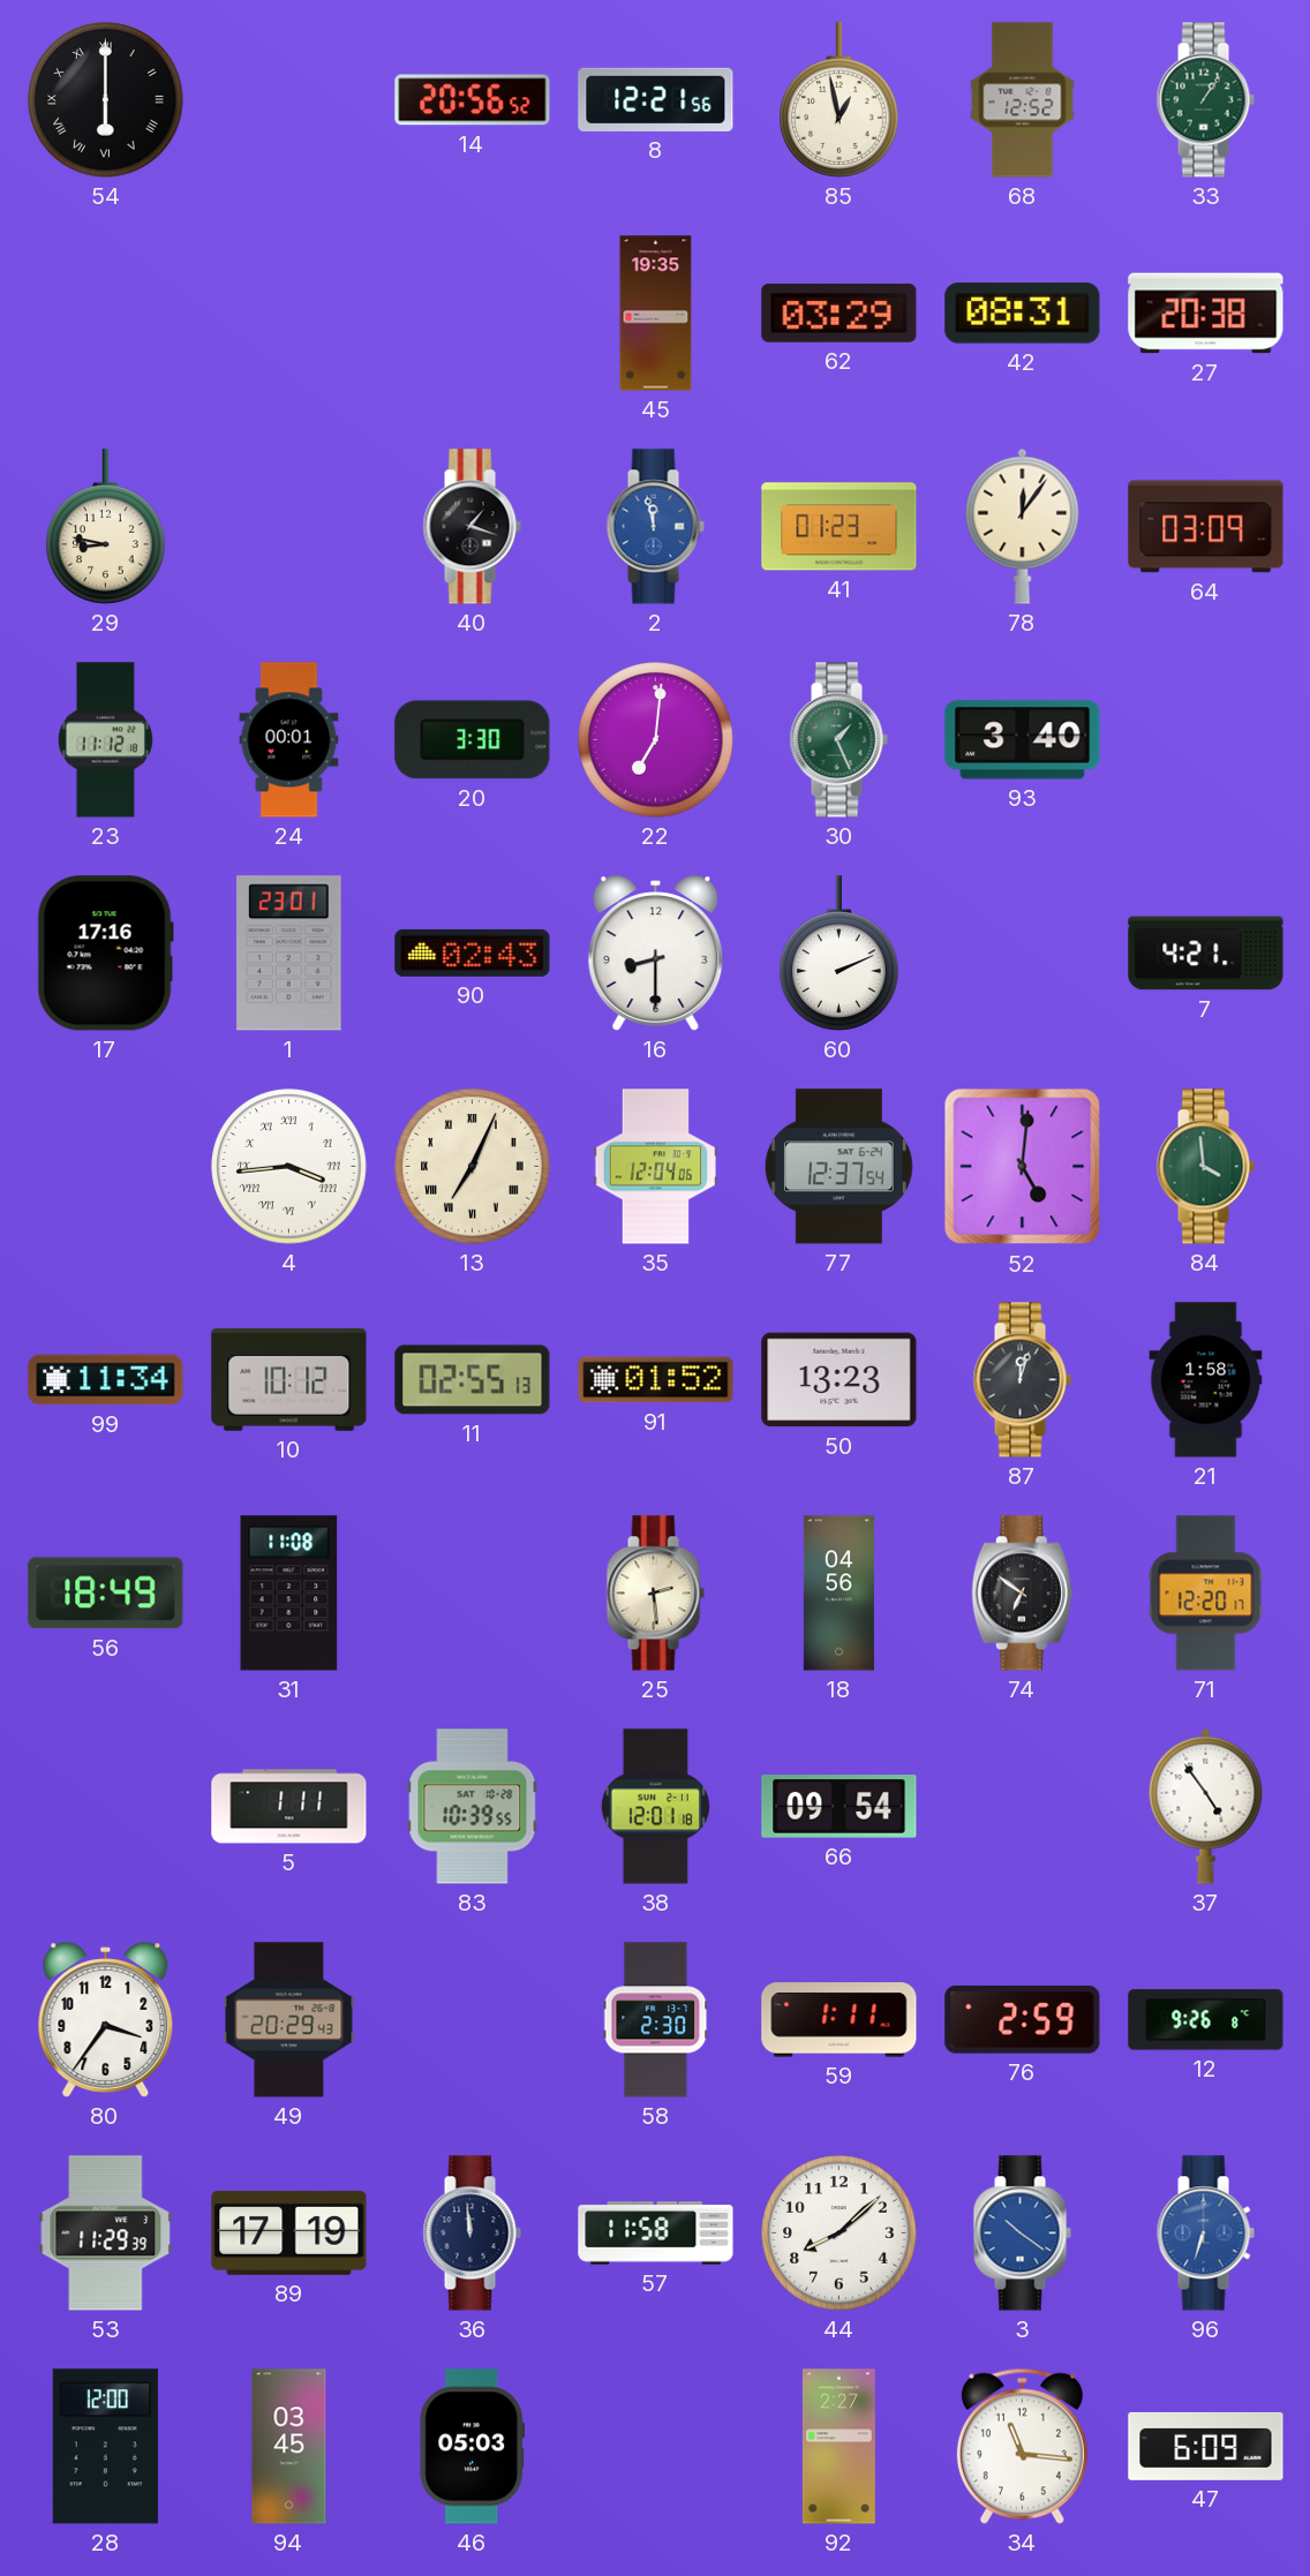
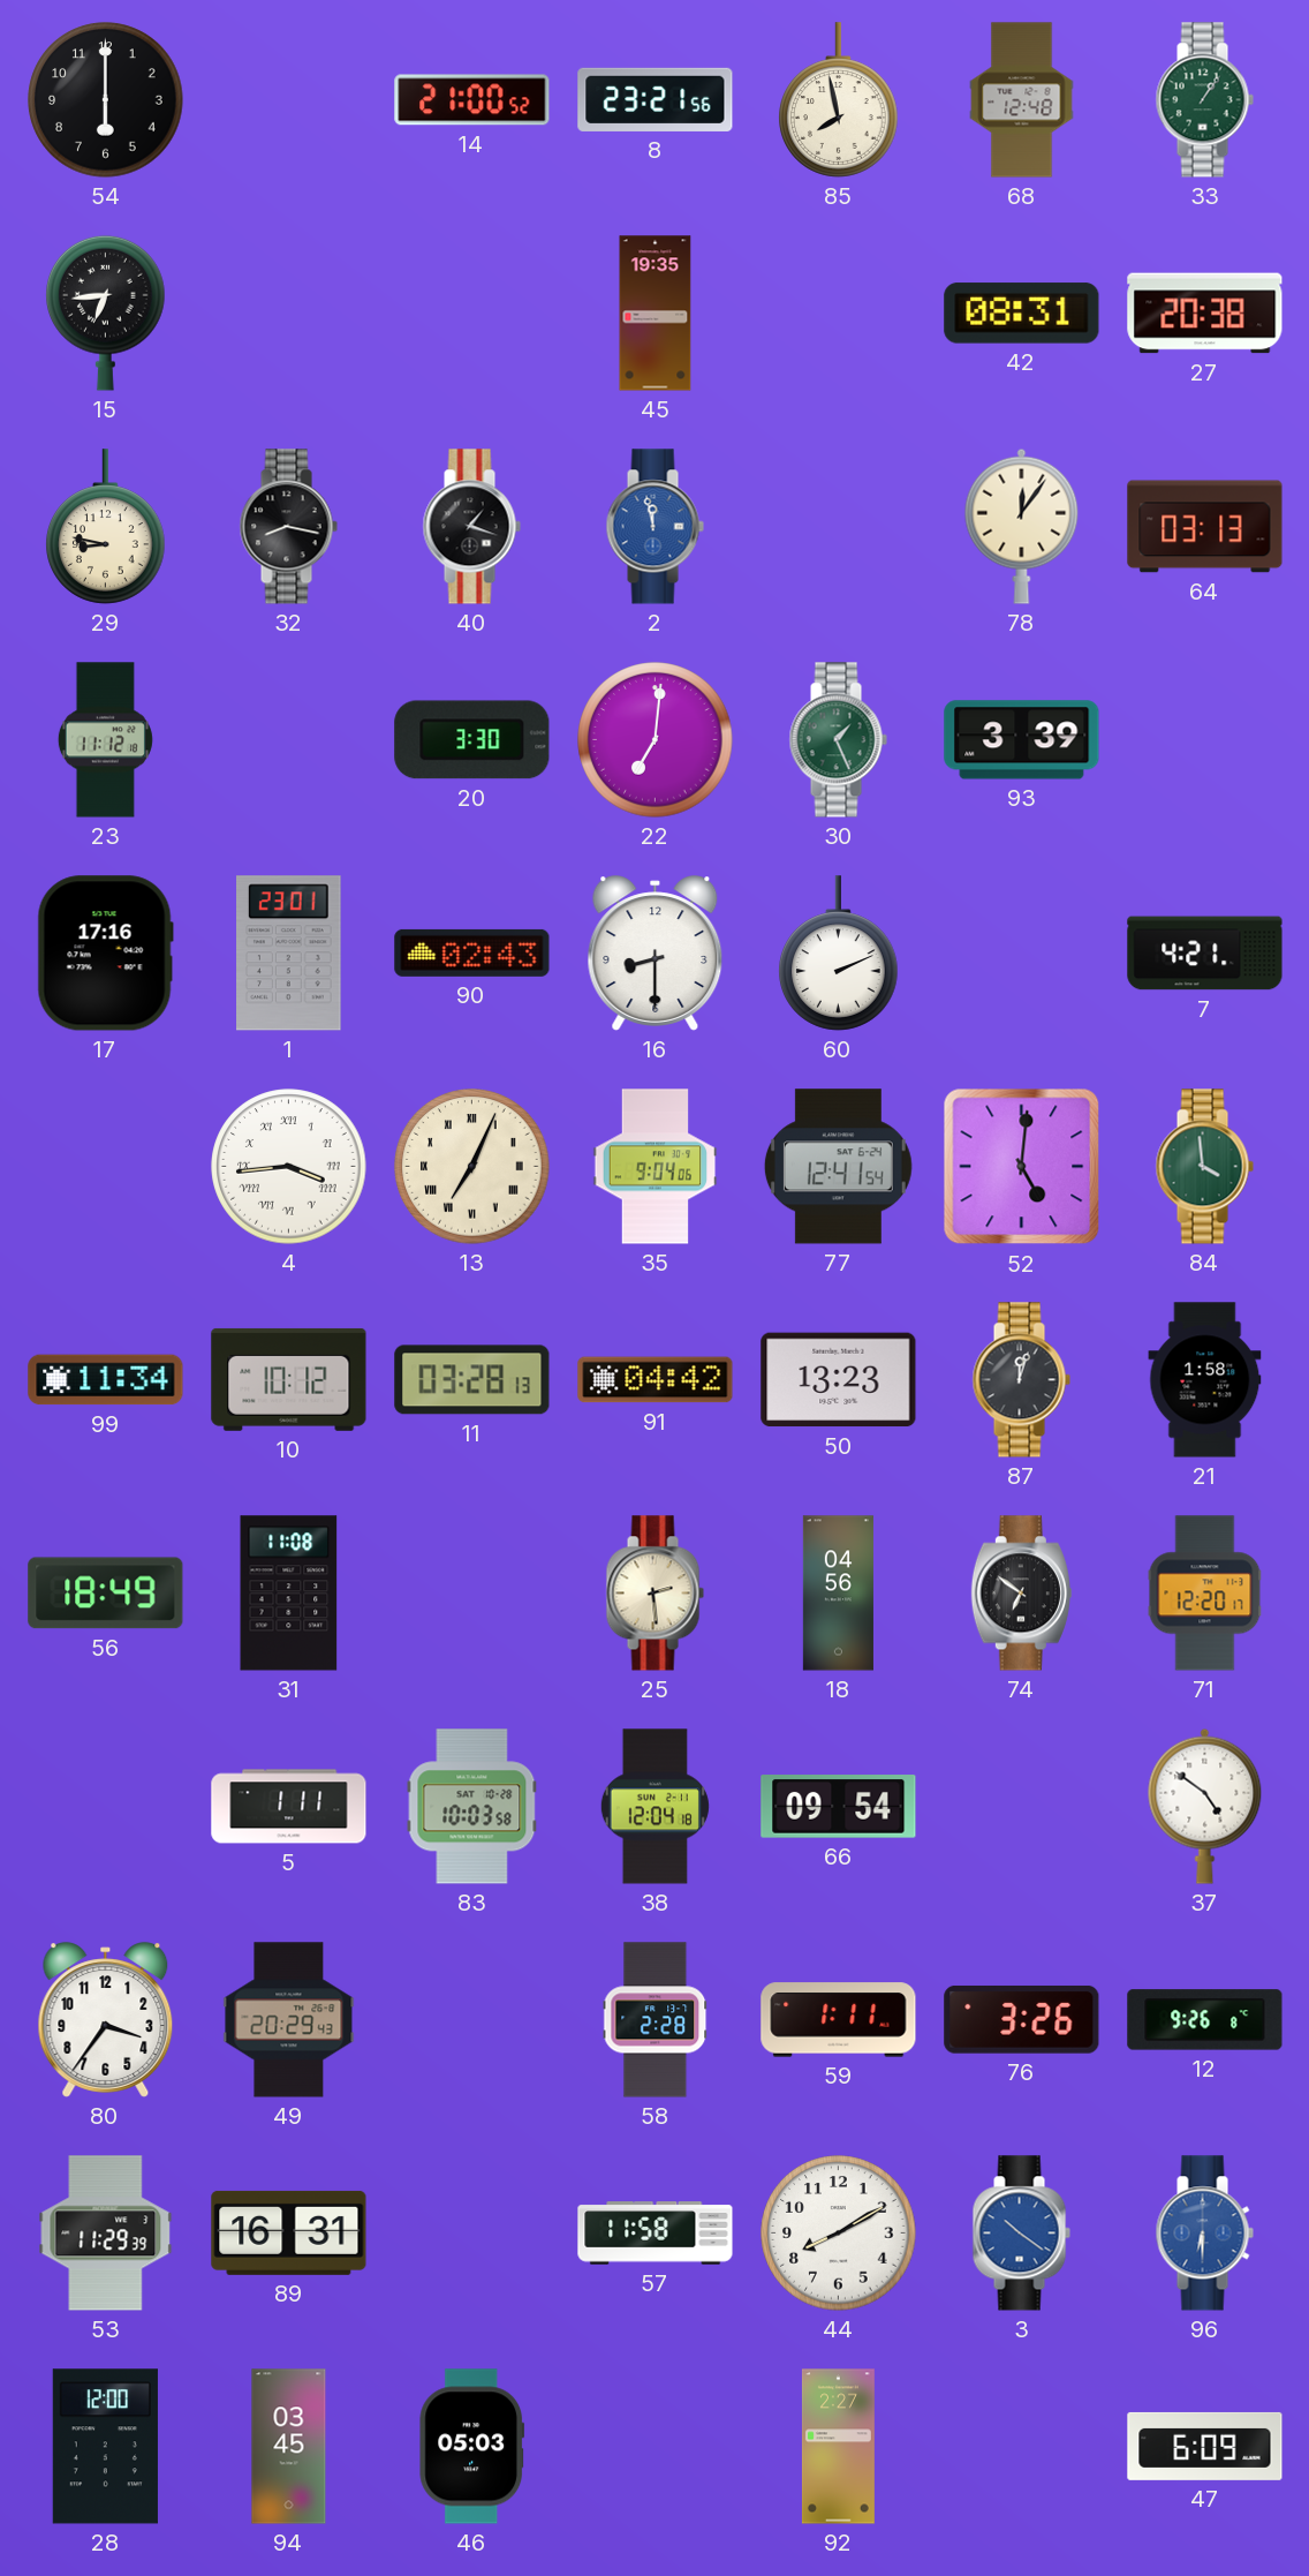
54 numerals: Roman -> Arabic
14: 20:56 -> 21:00
8: 12:21 -> 23:21
85: 12:58 -> 7:58
68: 12:52 -> 12:48
15: none -> 6:44
62: 03:29 -> none
32: none -> 8:17
41: 01:23 -> none
64: 03:09 -> 03:13
24: 00:01 -> none
93: 3:40 -> 3:39
35: 12:04 -> 9:04
77: 12:37 -> 12:41
11: 02:55 -> 03:28
91: 01:52 -> 04:42
83: 10:39 -> 10:03
38: 12:01 -> 12:04
37: 4:54 -> 4:51
58: 2:30 -> 2:28
76: 2:59 -> 3:26
89: 17:19 -> 16:31
36: 11:59 -> none
44: 8:08 -> 8:10
96: 6:33 -> 6:30
34: 11:16 -> none
